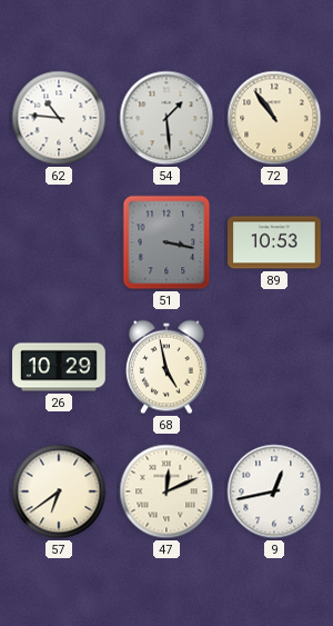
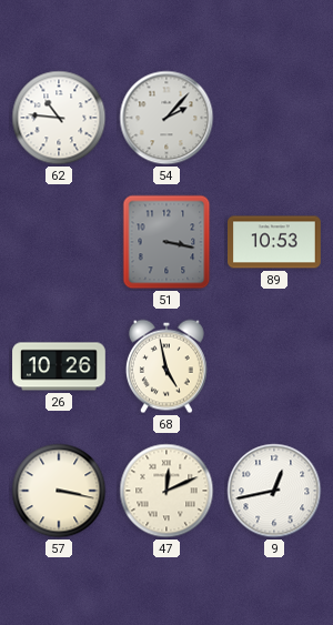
54: 1:29 -> 2:07
72: 10:54 -> none
26: 10:29 -> 10:26
57: 6:39 -> 3:17
